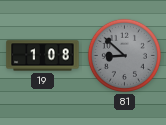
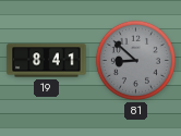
19: 1:08 -> 8:41
